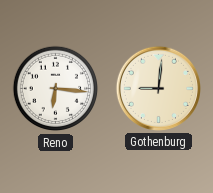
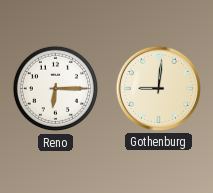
Reno: 6:16 -> 6:15
